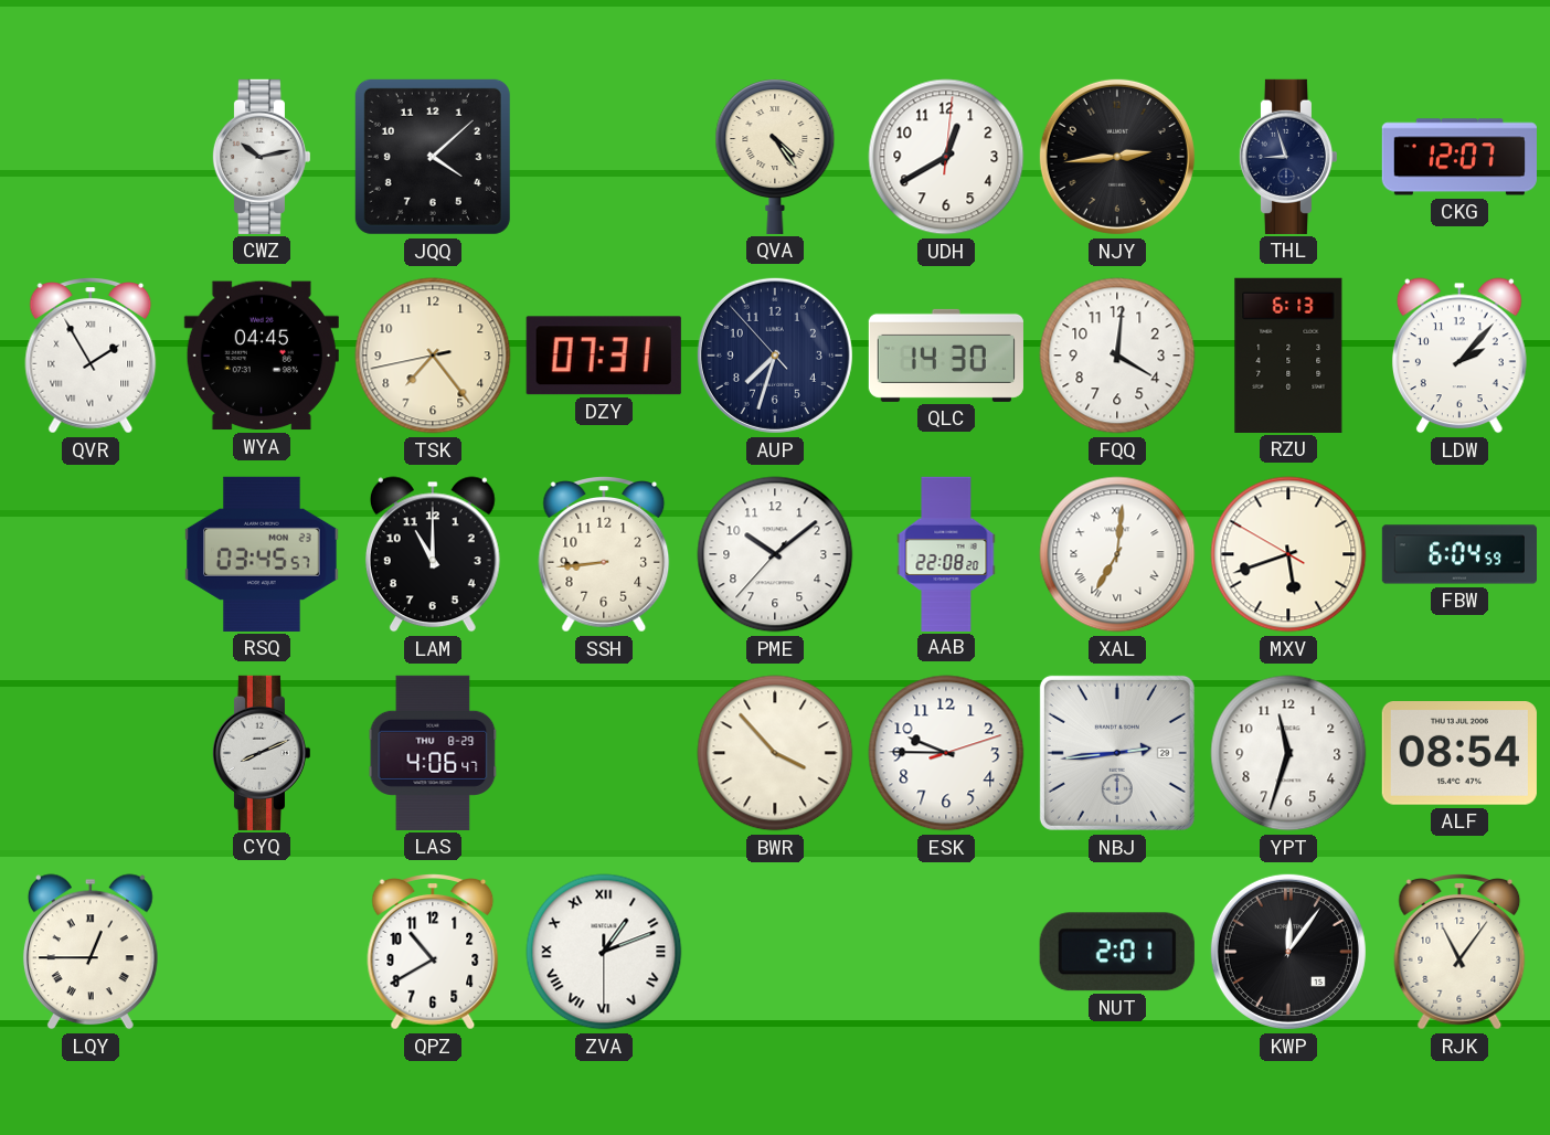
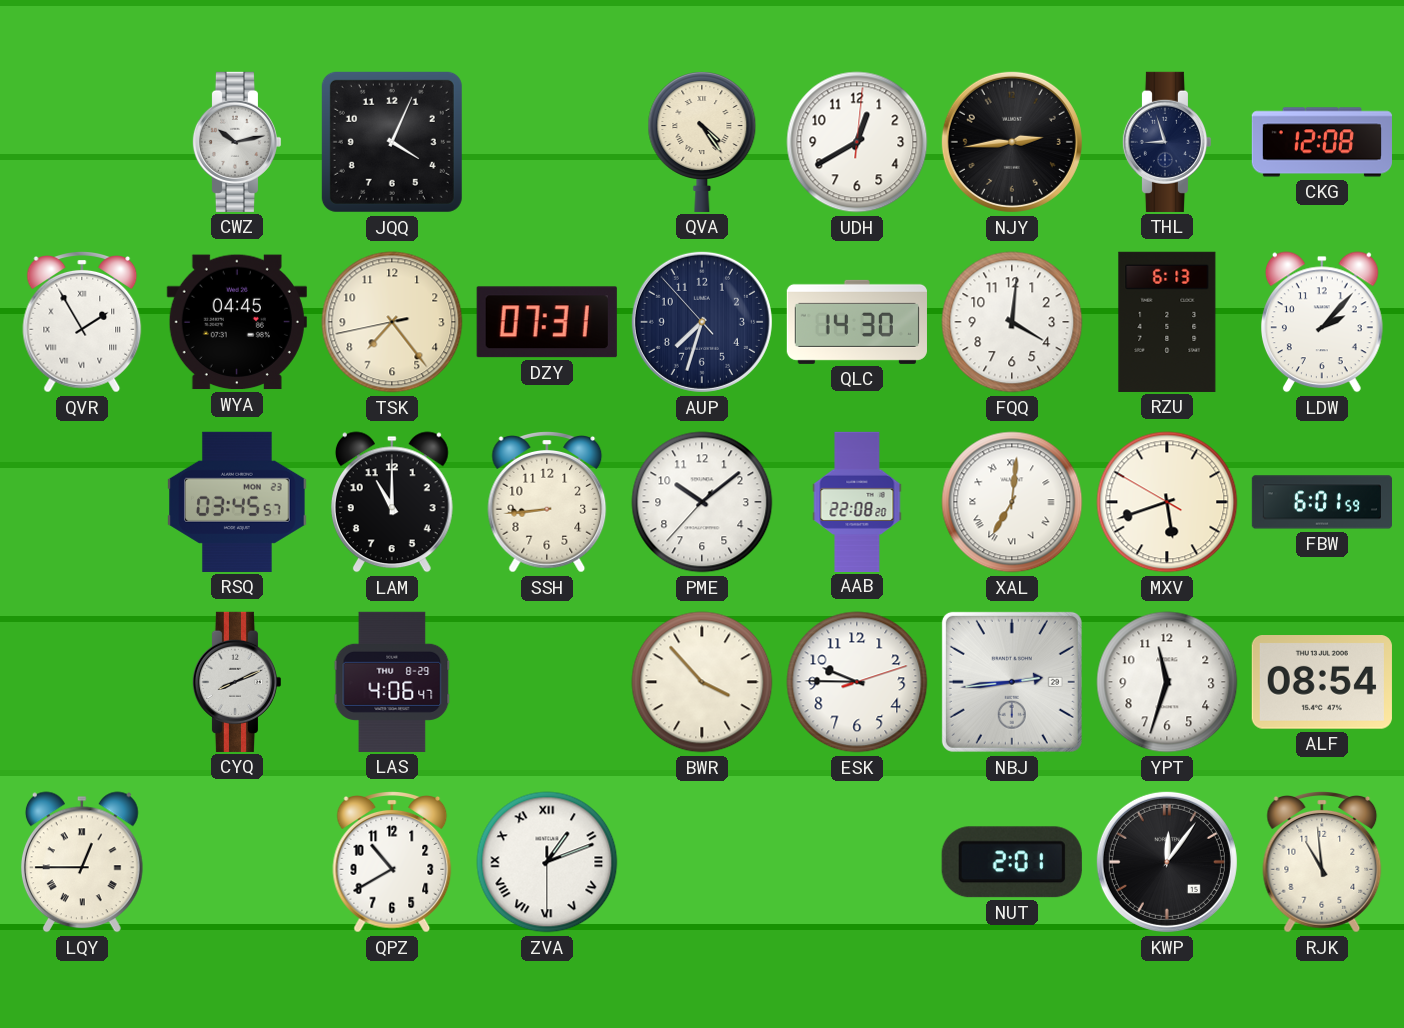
JQQ: 4:08 -> 4:04
CKG: 12:07 -> 12:08
FBW: 6:04 -> 6:01
RJK: 11:06 -> 10:59
